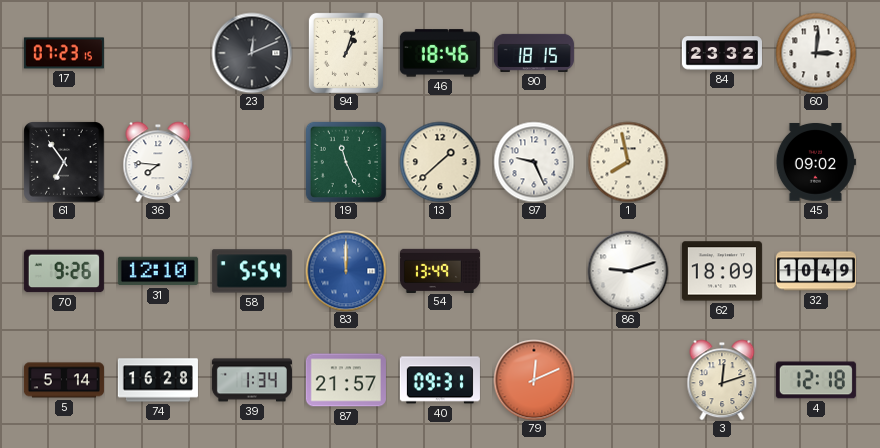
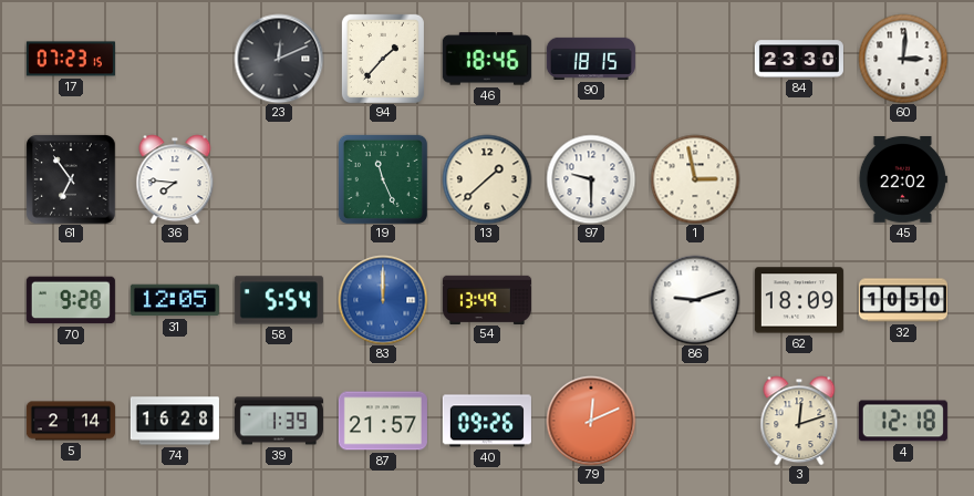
94: 1:03 -> 1:37
84: 23:32 -> 23:30
97: 9:26 -> 9:30
1: 7:58 -> 2:58
45: 09:02 -> 22:02
70: 9:26 -> 9:28
31: 12:10 -> 12:05
32: 10:49 -> 10:50
5: 5:14 -> 2:14
39: 1:34 -> 1:39
40: 09:31 -> 09:26
